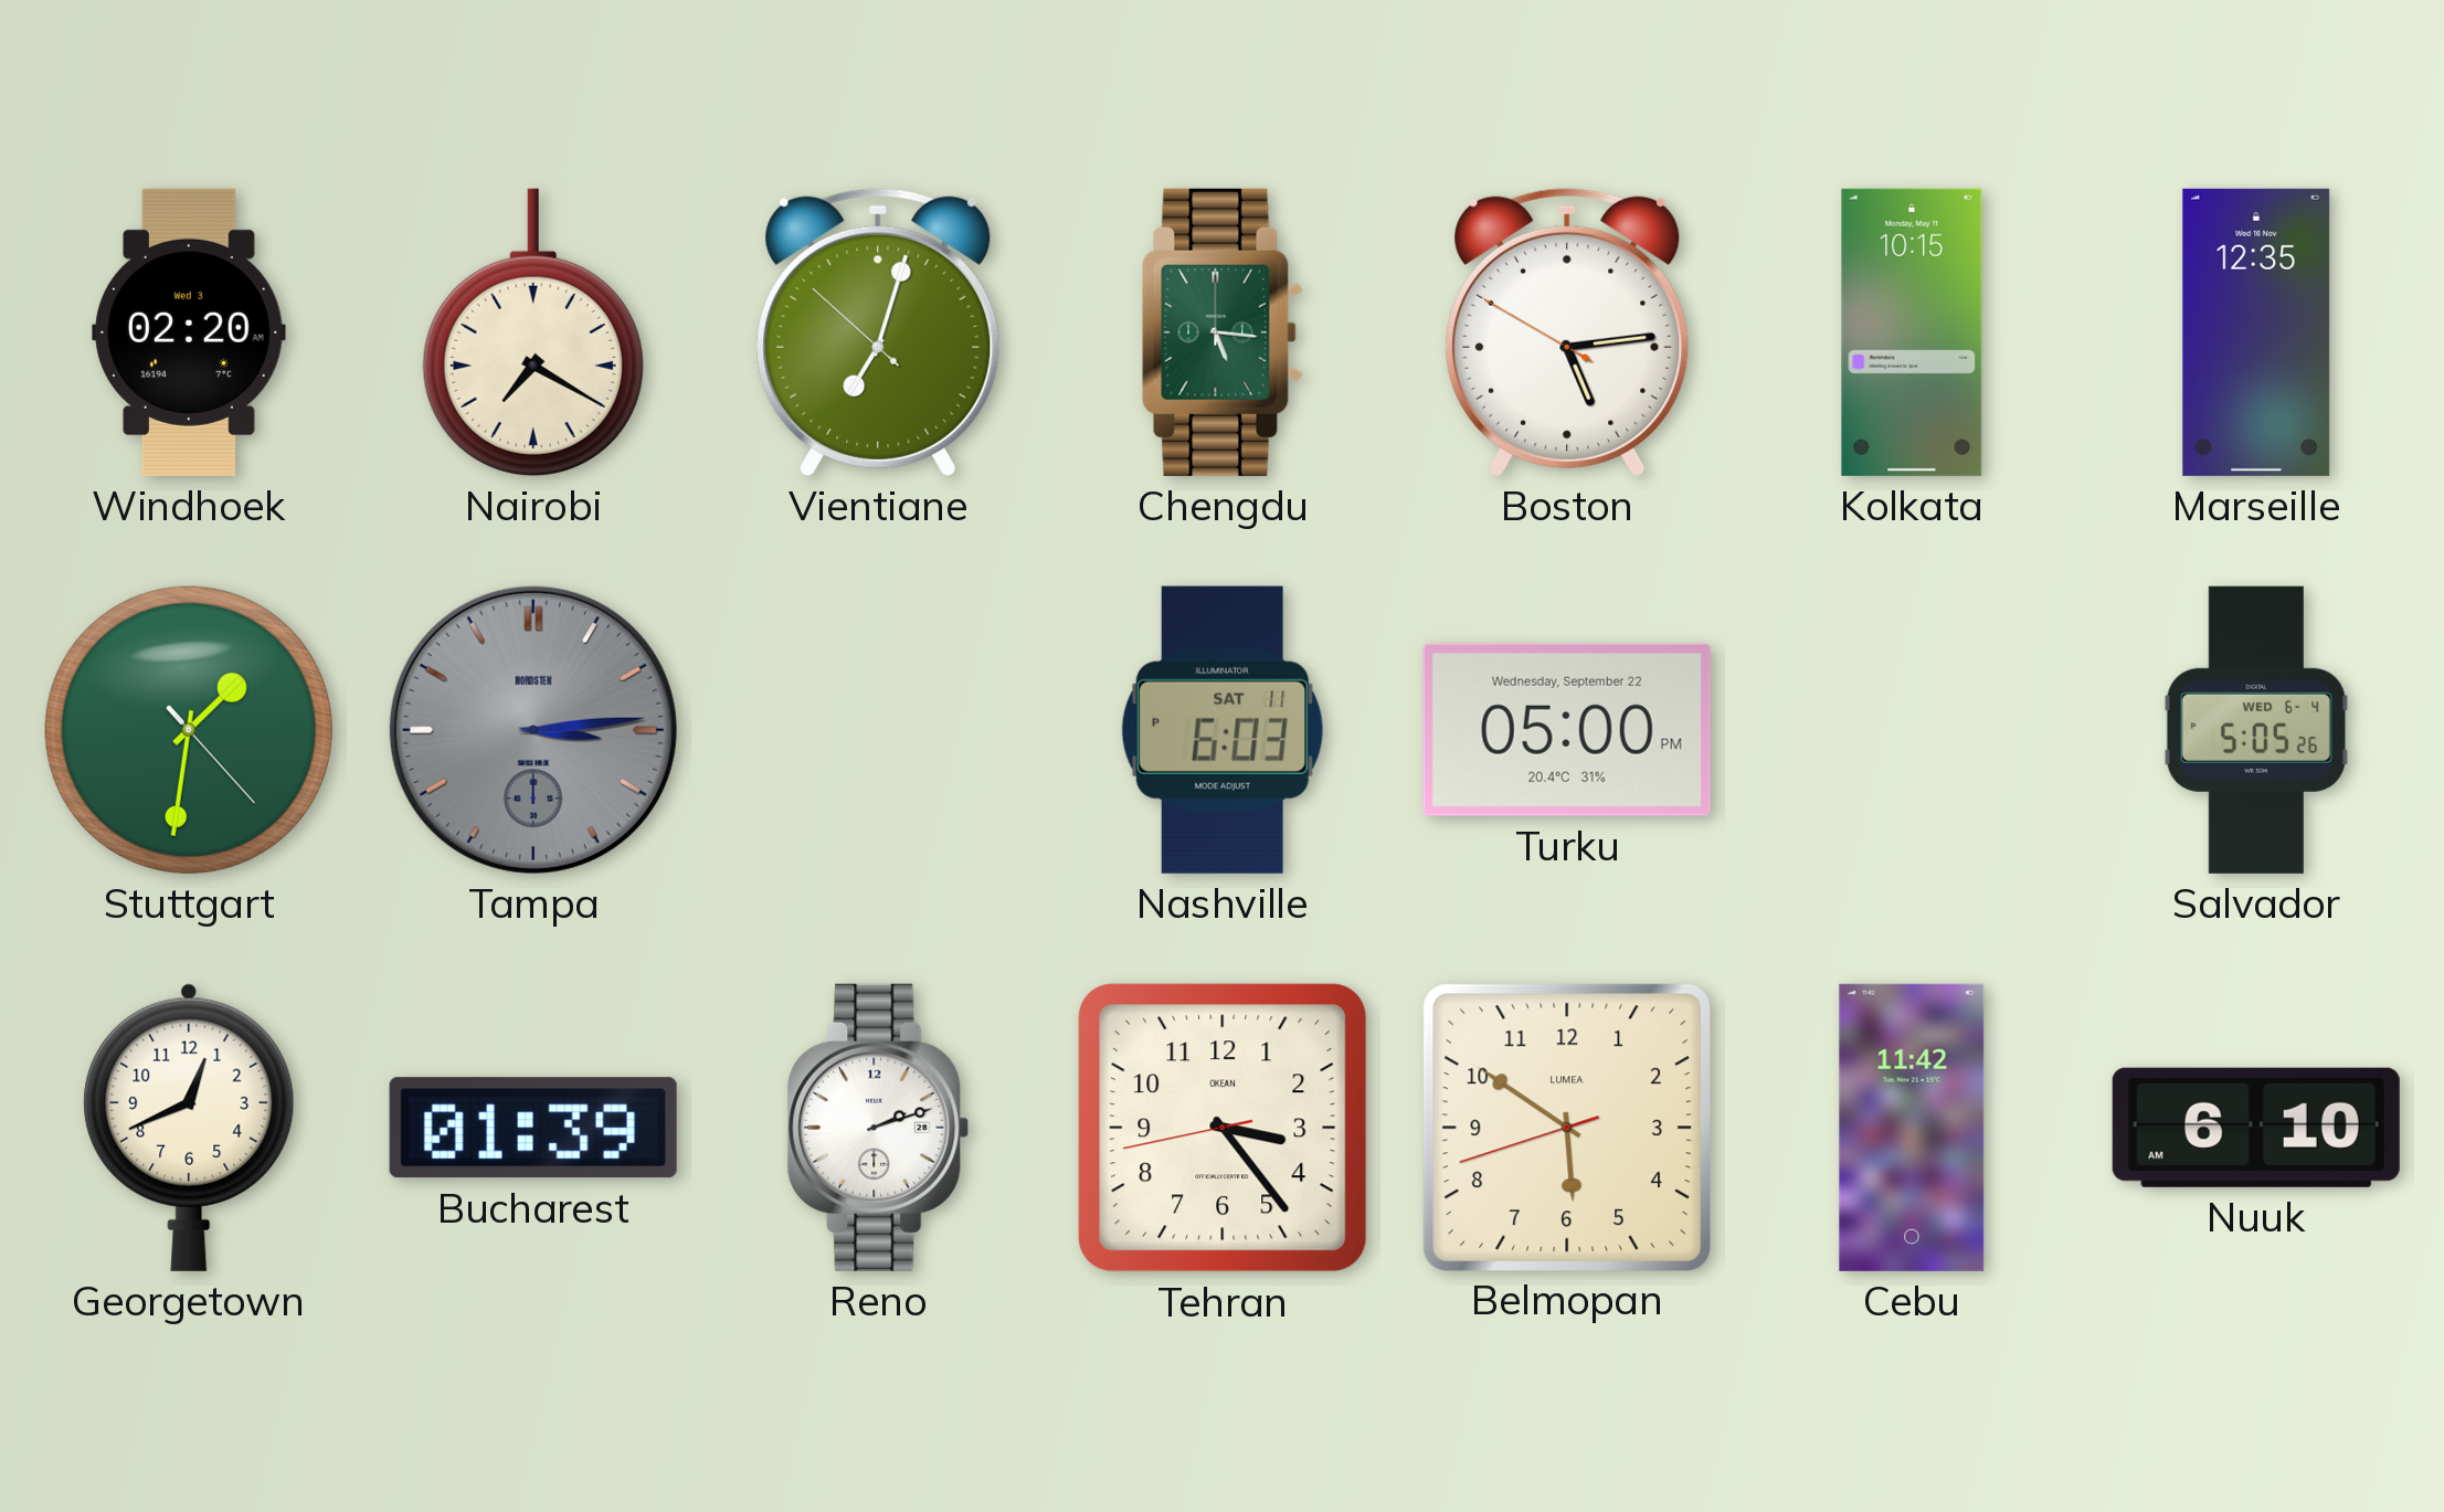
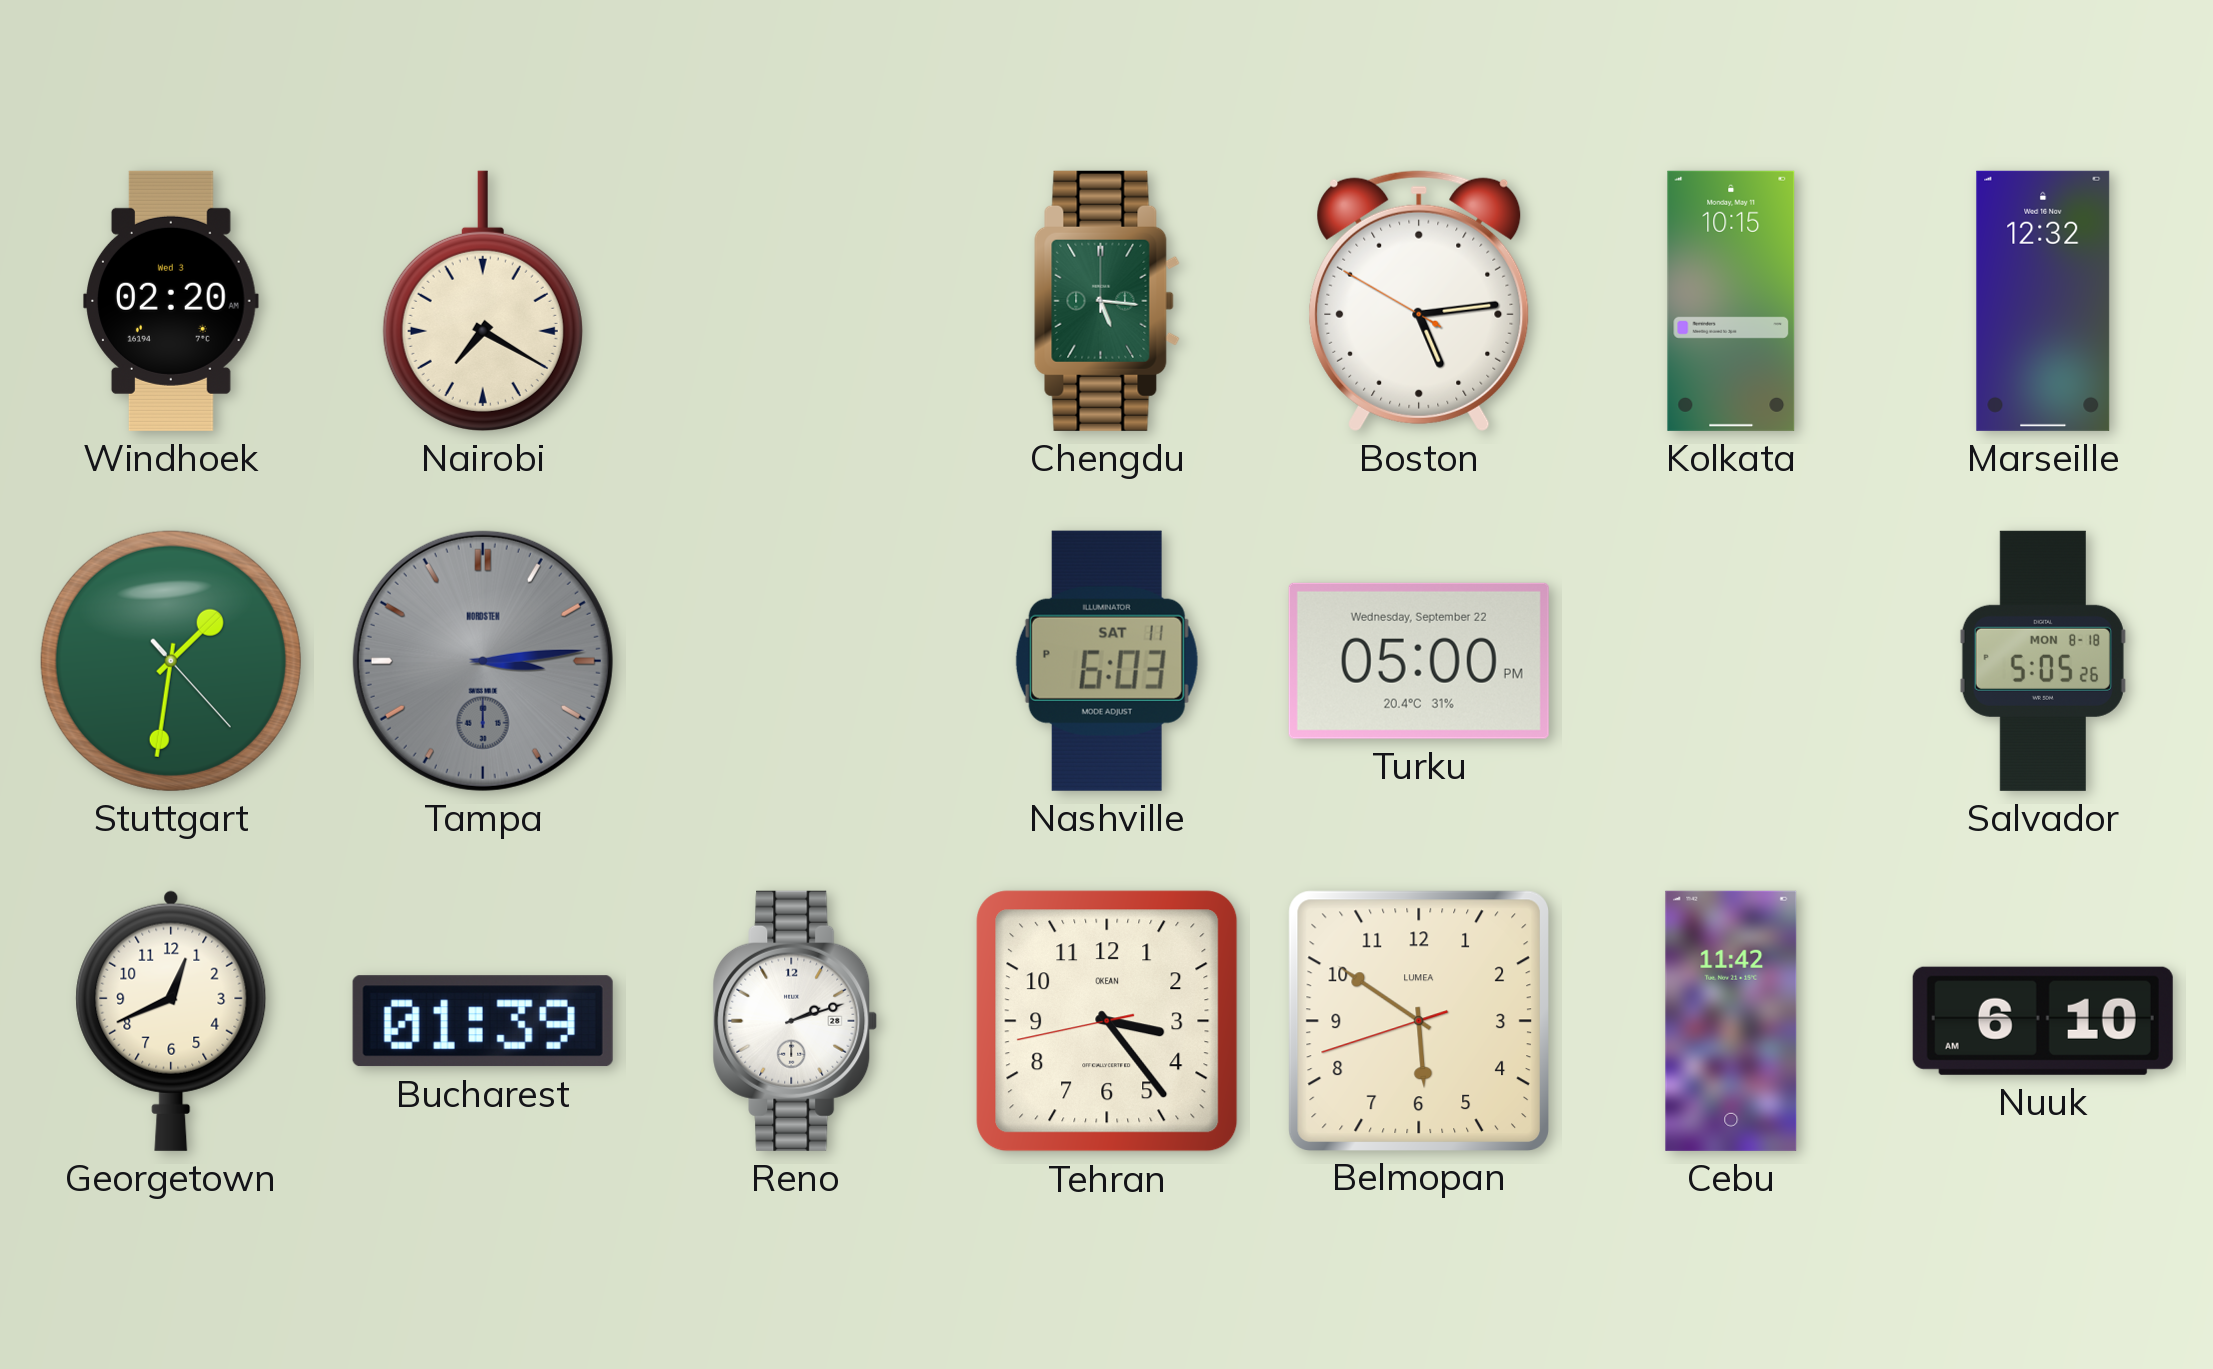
Vientiane: 7:02 -> none
Marseille: 12:35 -> 12:32
Salvador date: WED 6-4 -> MON 8-18
